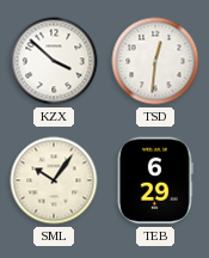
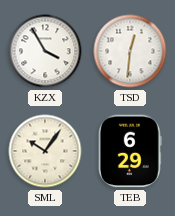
KZX: 3:52 -> 3:55
